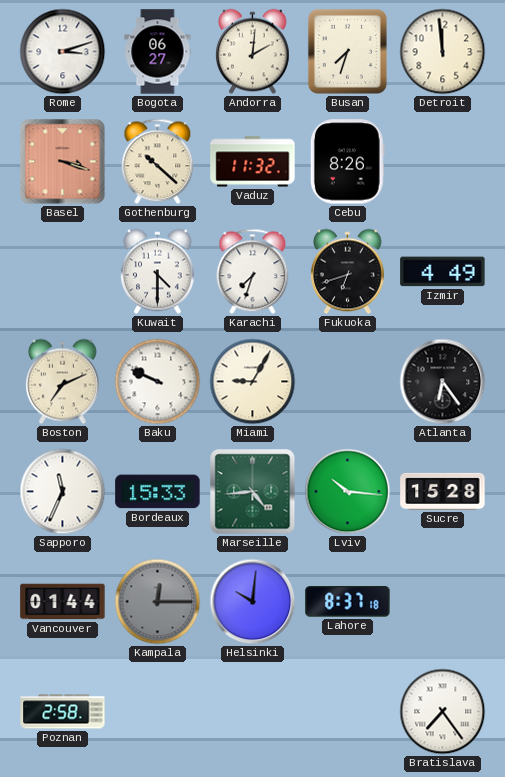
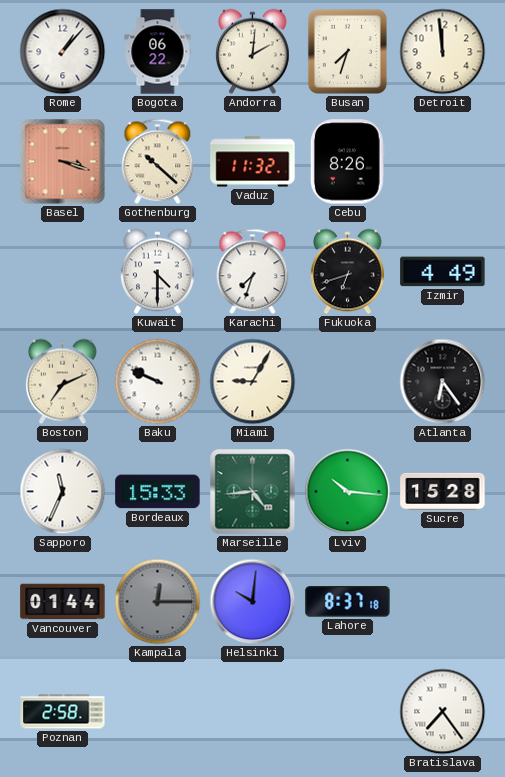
Rome: 3:12 -> 1:07
Bogota: 06:27 -> 06:22
